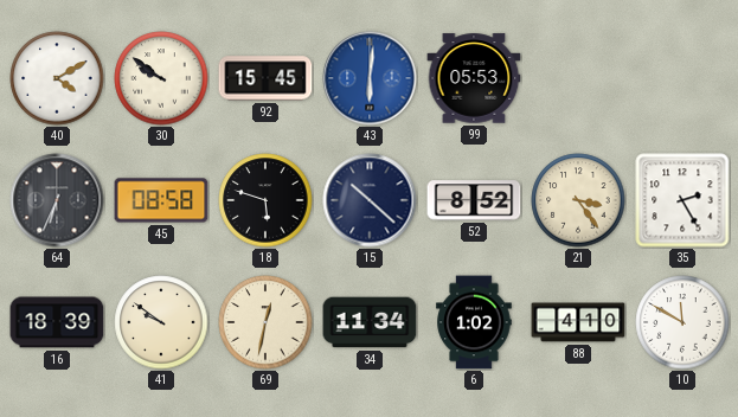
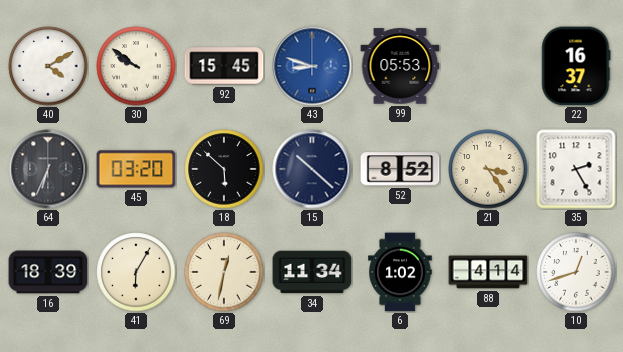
43: 6:01 -> 8:48
22: none -> 16:37
45: 08:58 -> 03:20
18: 5:48 -> 5:52
41: 9:51 -> 6:05
88: 4:10 -> 4:14
10: 11:50 -> 12:42
